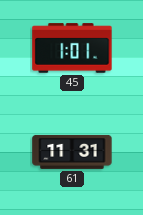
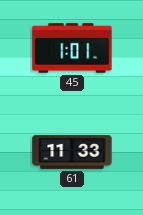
61: 11:31 -> 11:33
